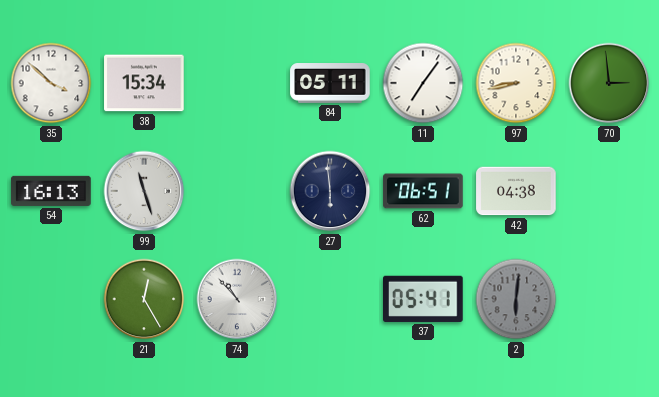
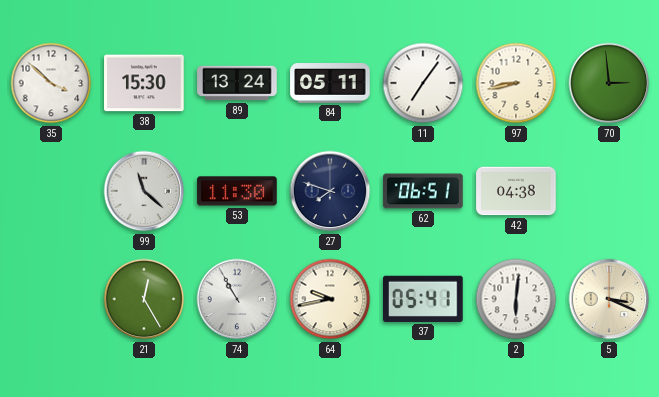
38: 15:34 -> 15:30
89: none -> 13:24
54: 16:13 -> none
99: 11:27 -> 11:22
53: none -> 11:30
27: 5:59 -> 7:48
74: 10:53 -> 10:55
64: none -> 9:43
2 dial: grey -> white
5: none -> 3:19
